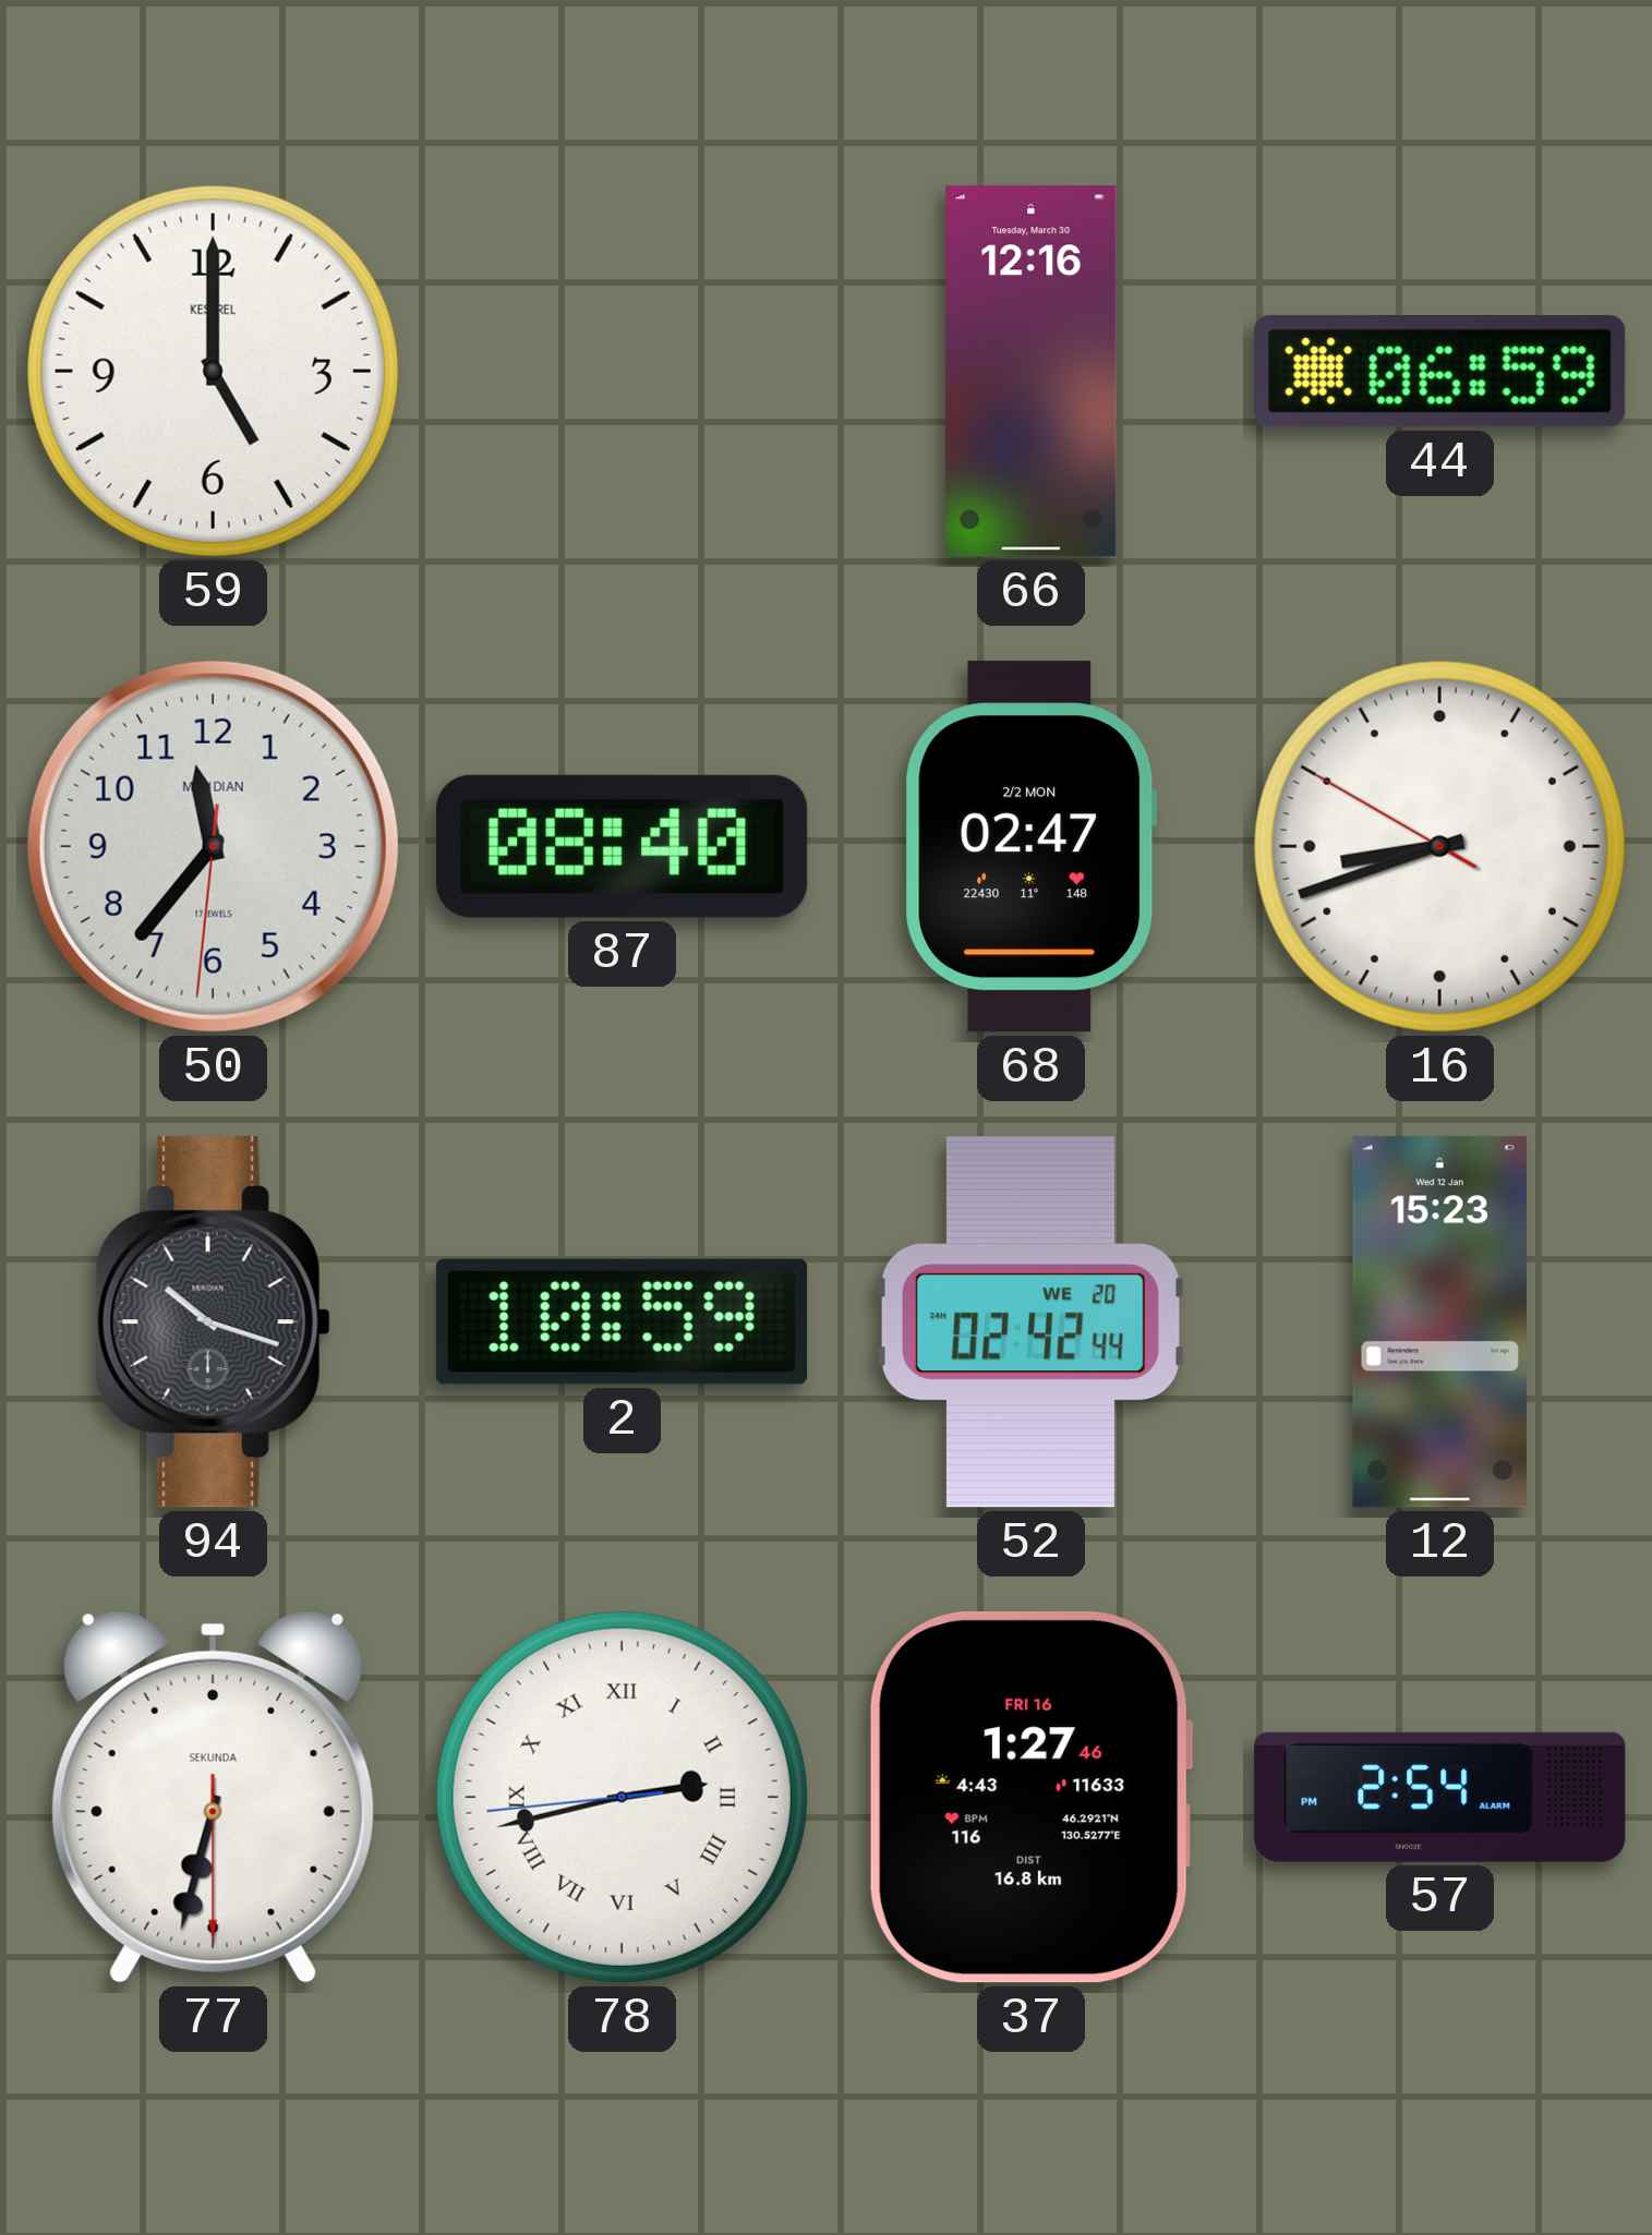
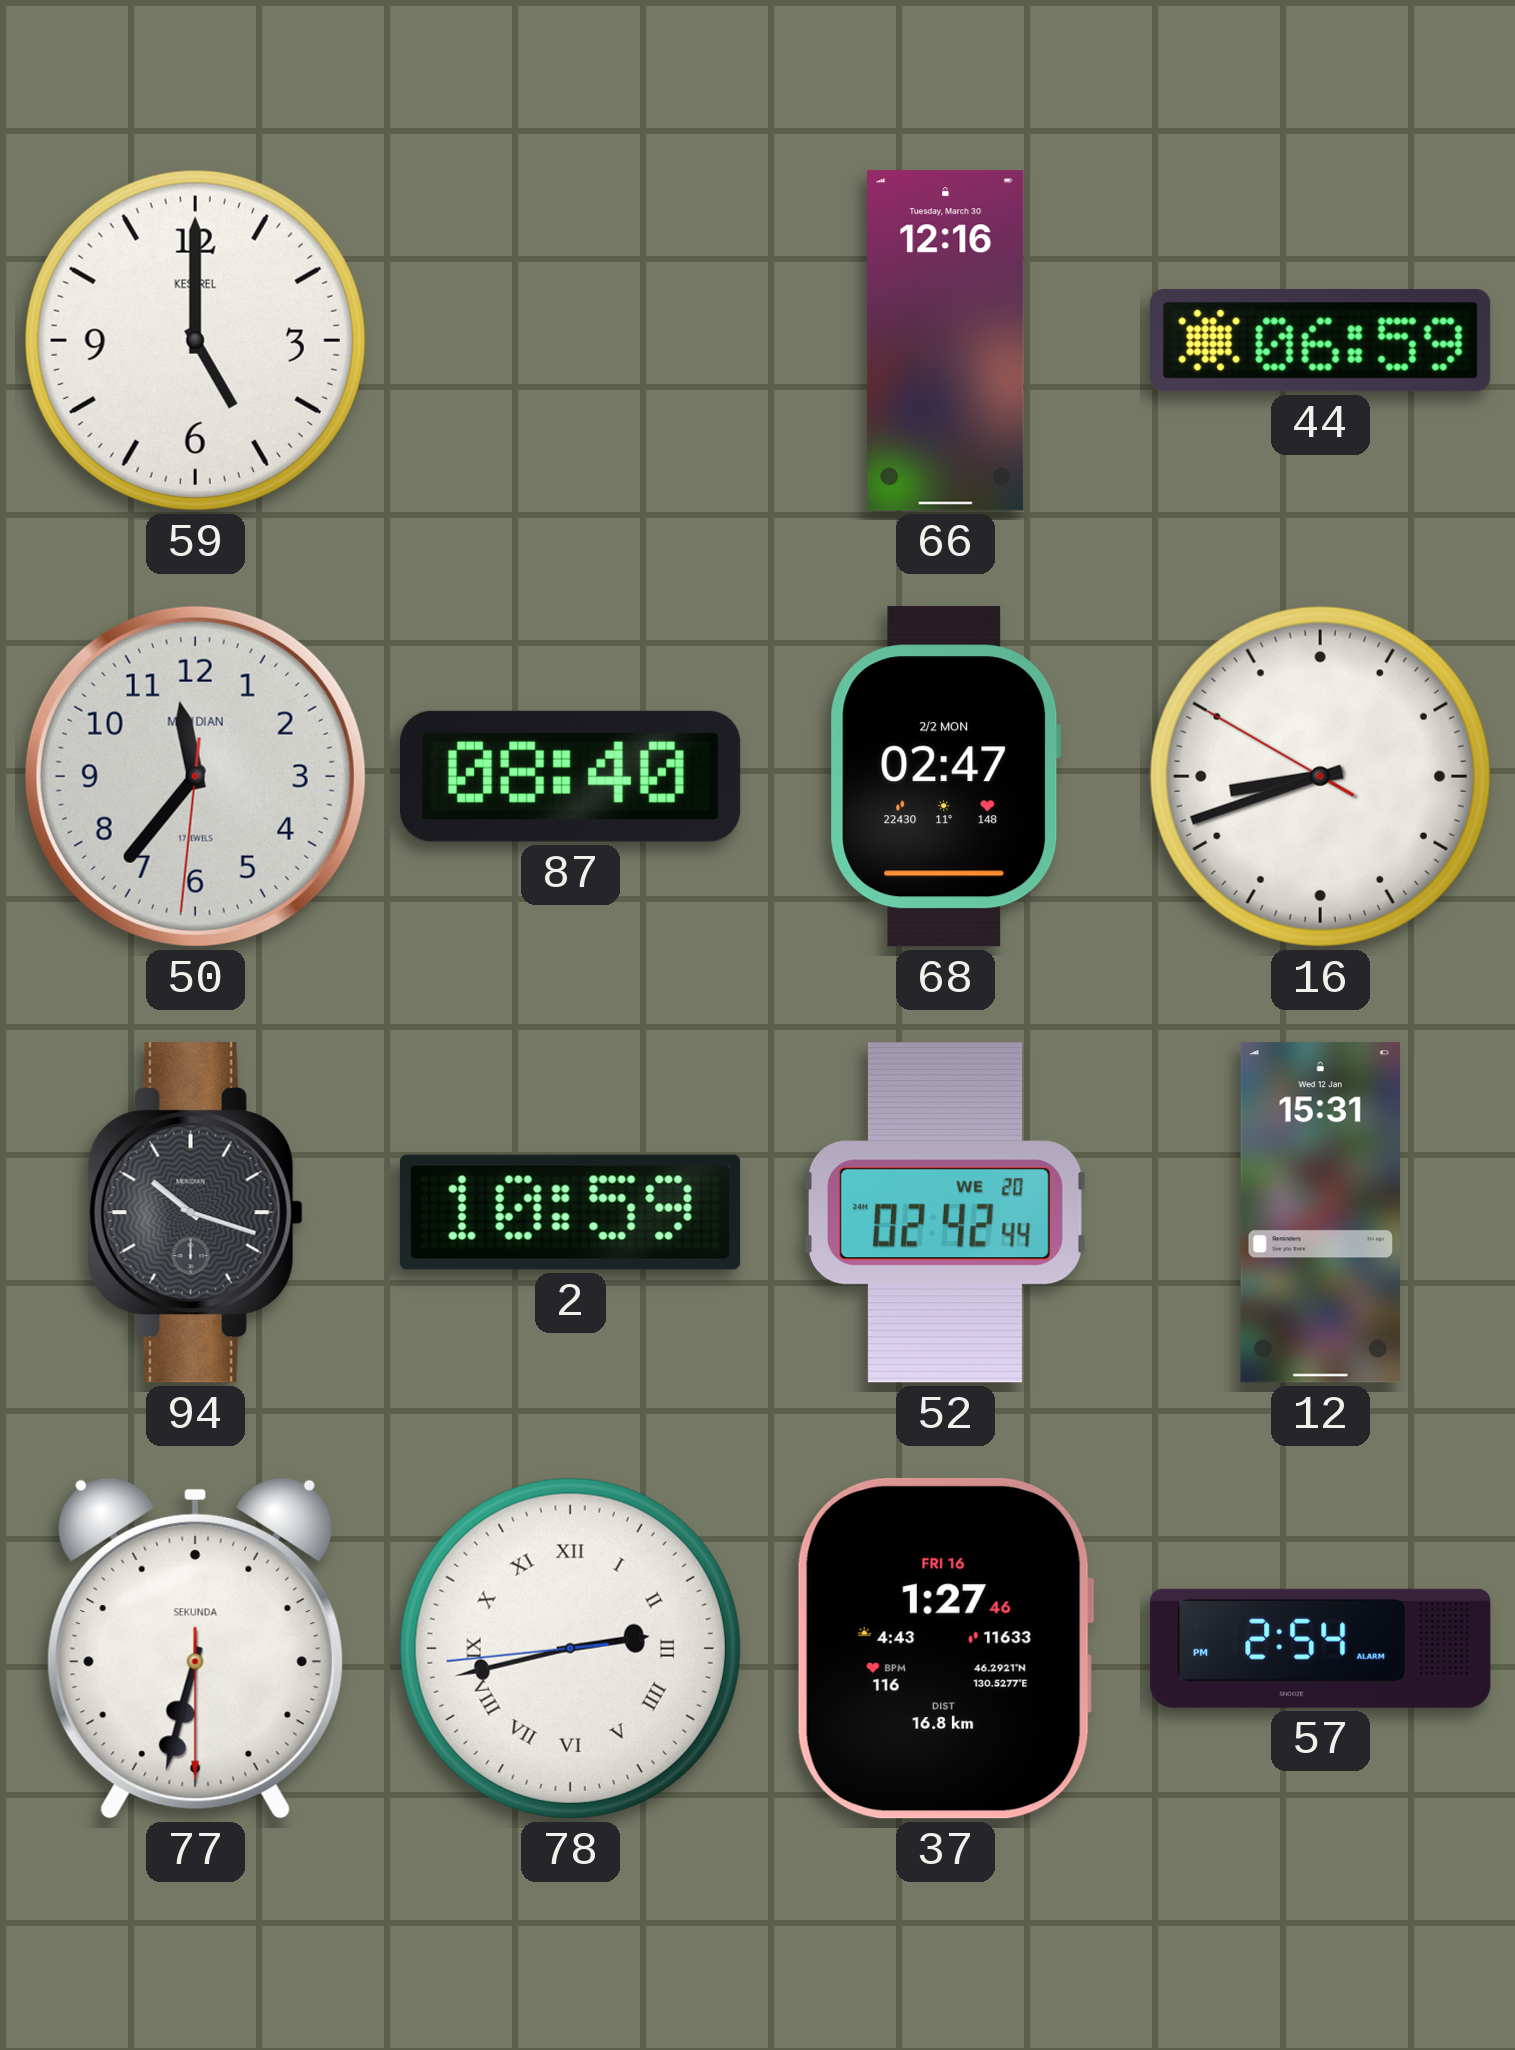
12: 15:23 -> 15:31
